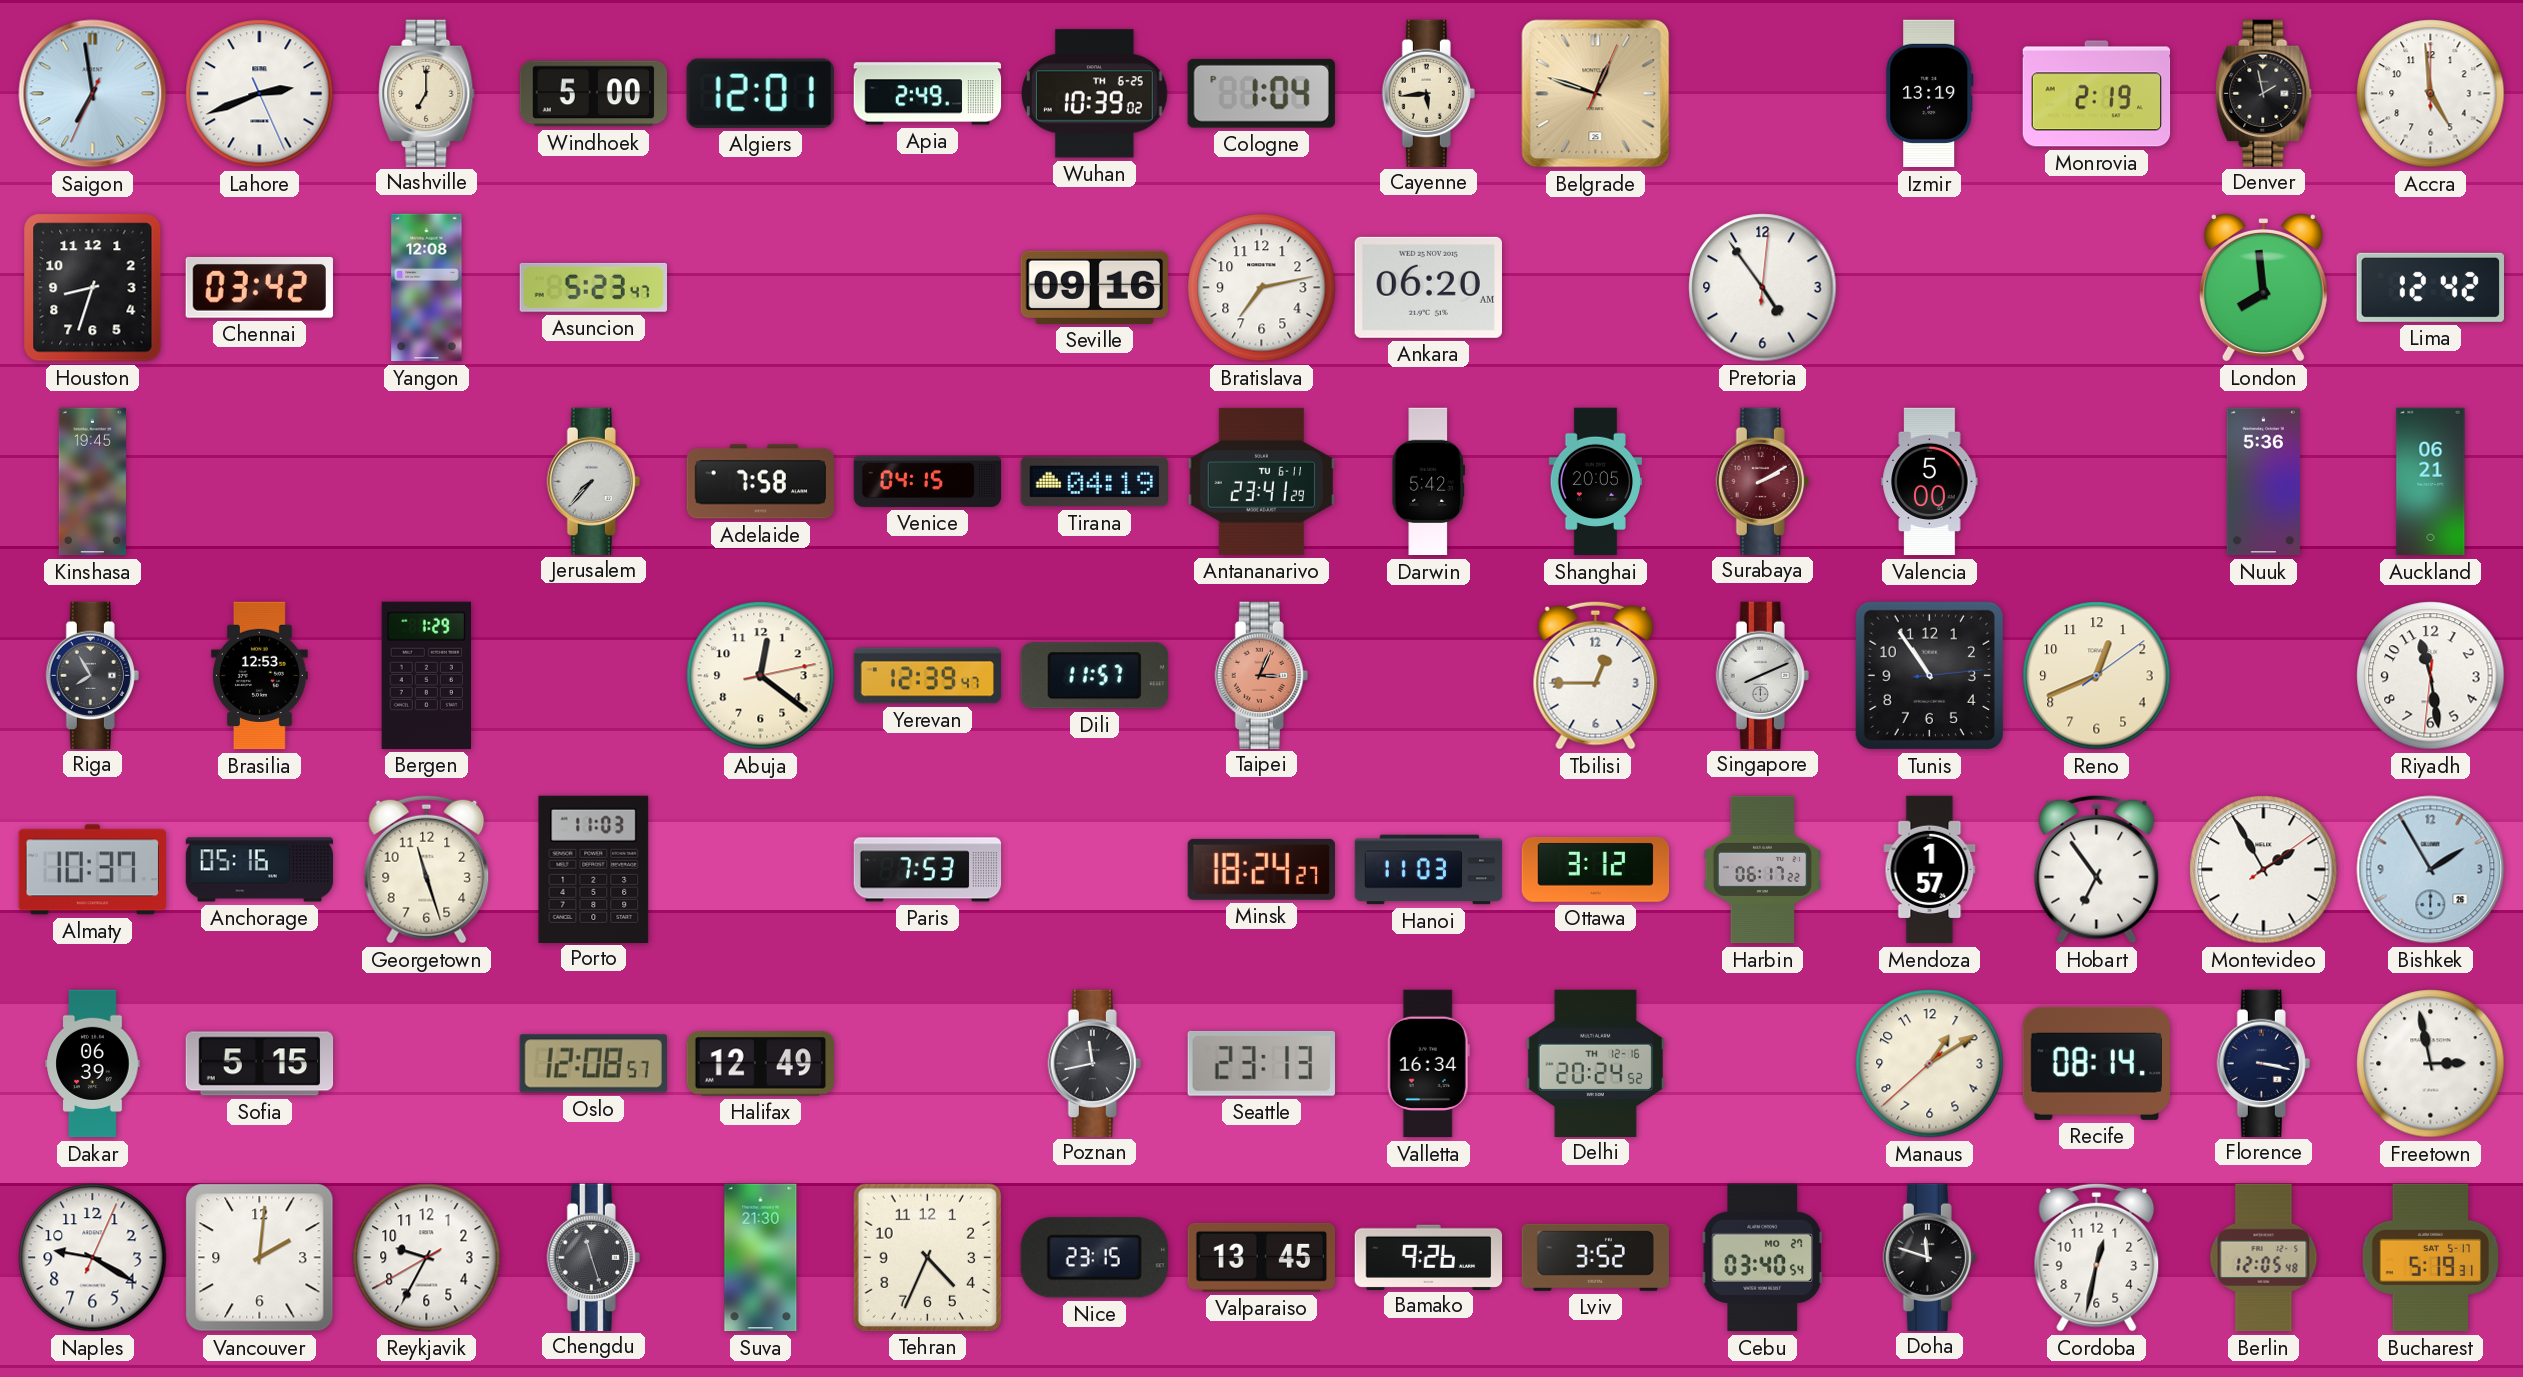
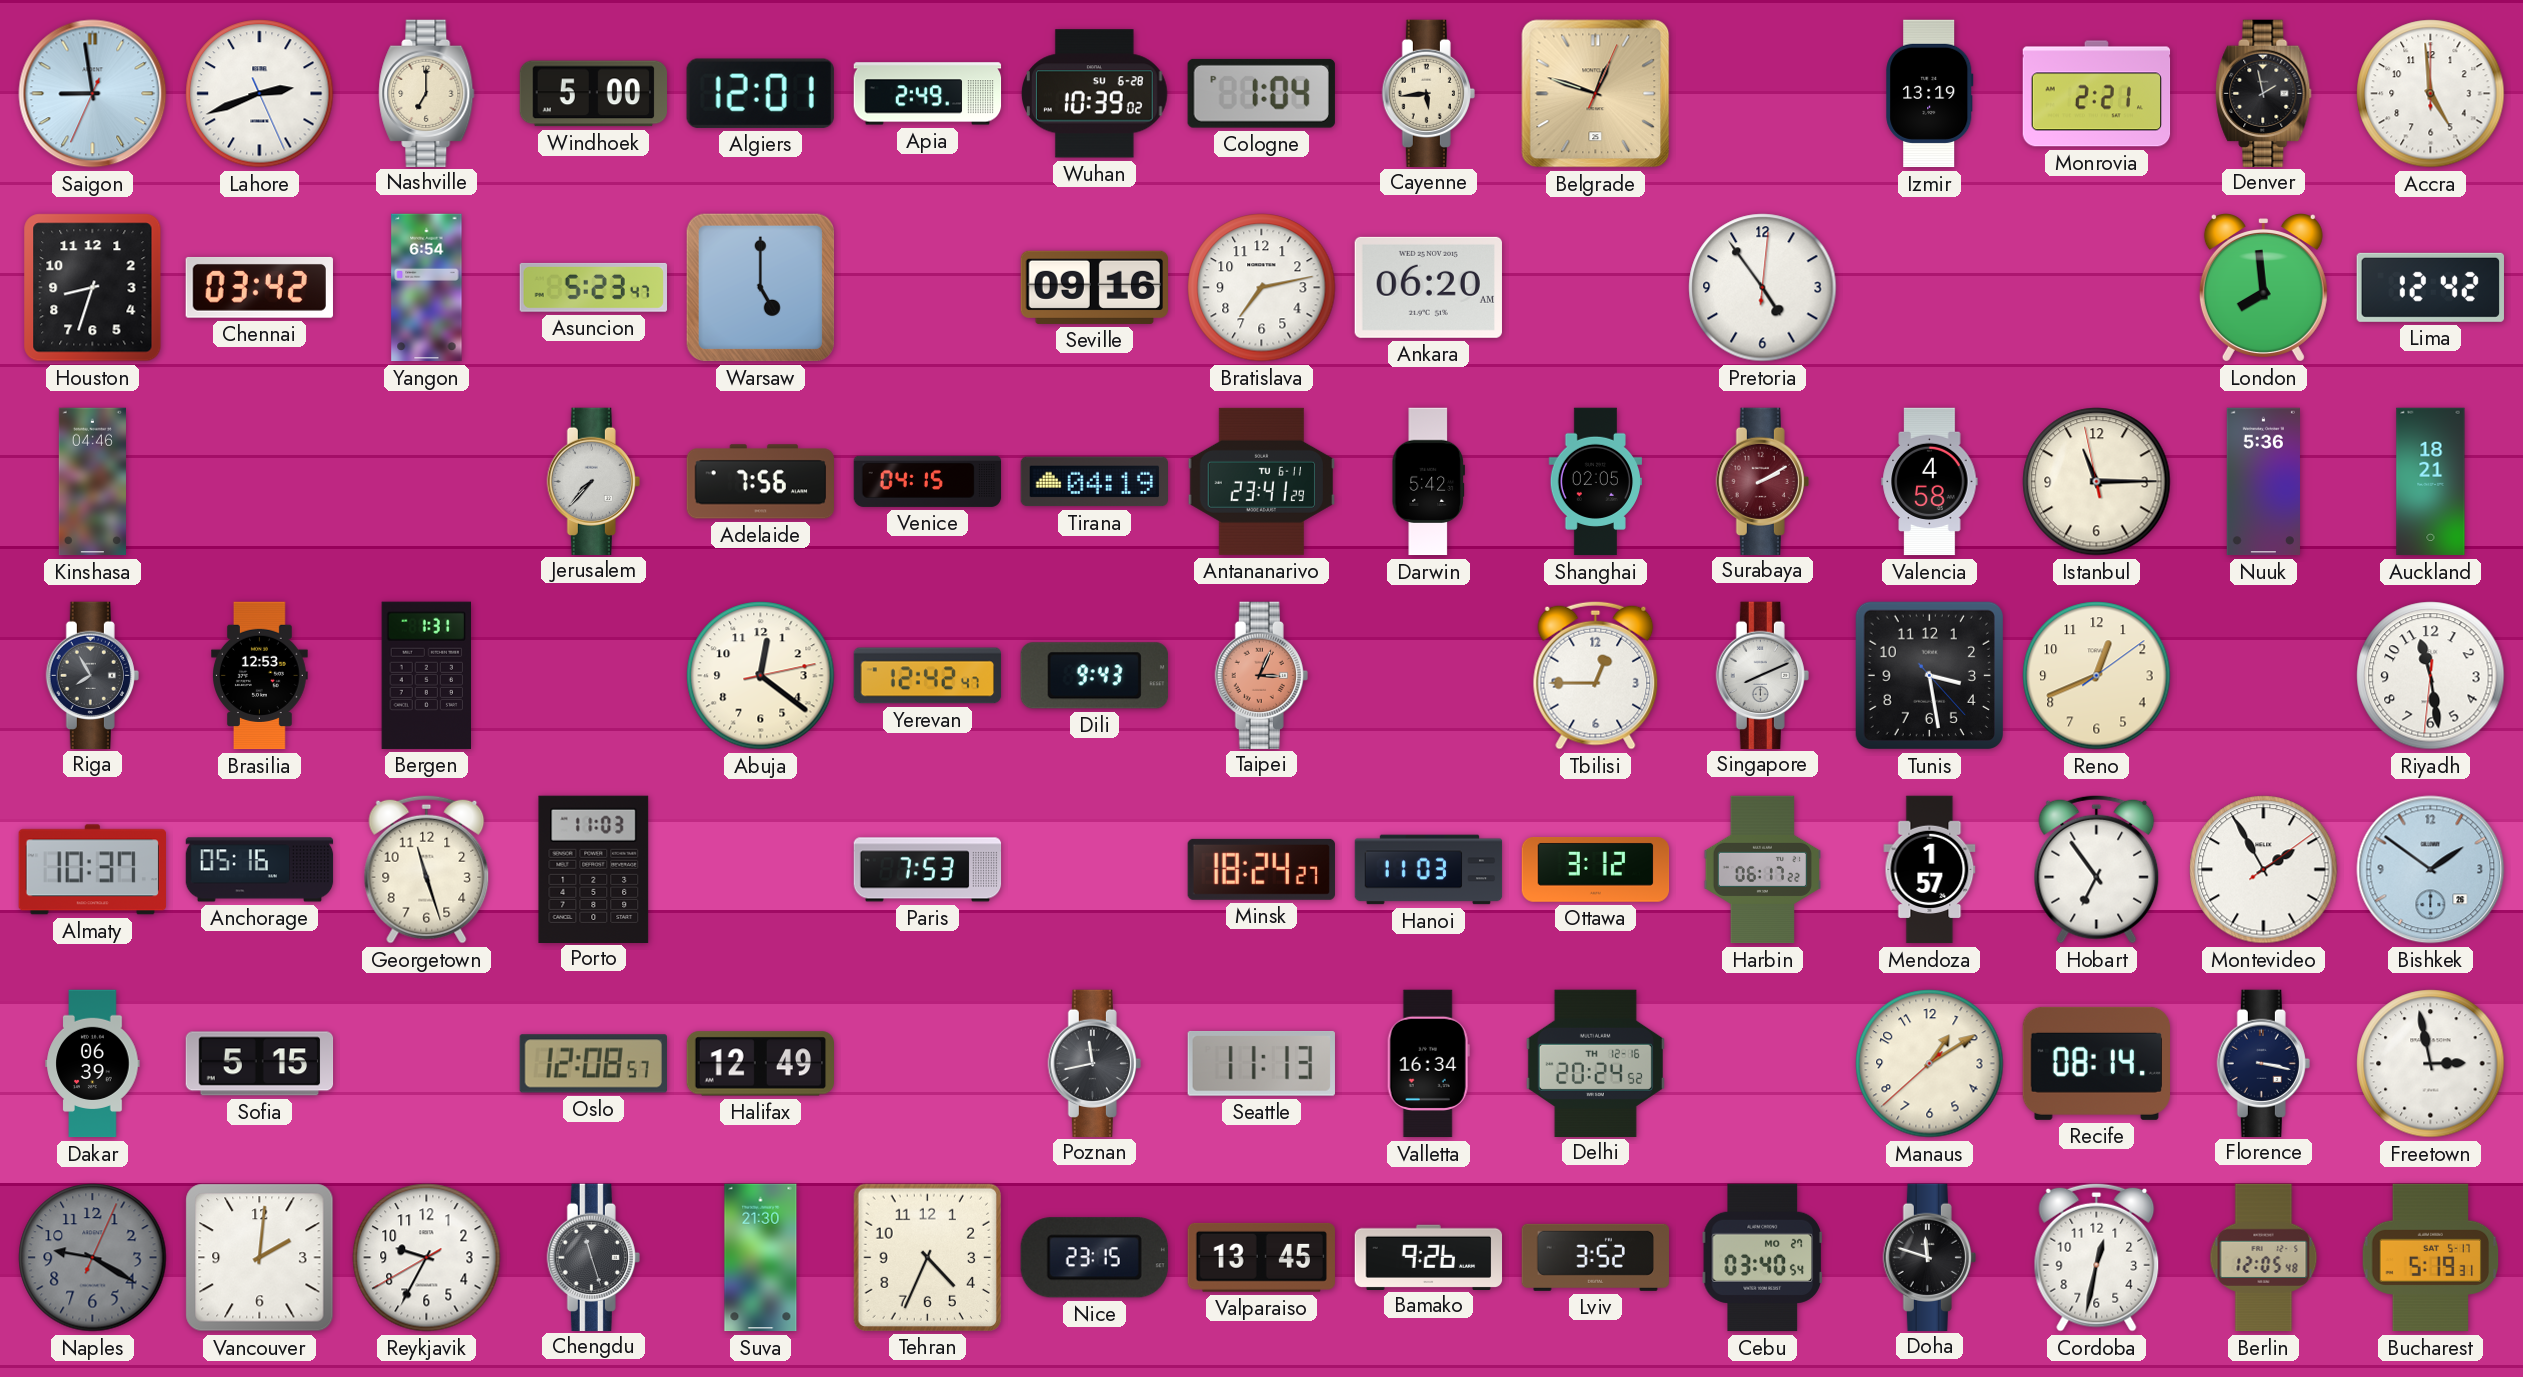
Saigon: 6:58 -> 8:58
Wuhan date: TH 6-25 -> SU 6-28
Monrovia: 2:19 -> 2:21
Yangon: 12:08 -> 6:54
Warsaw: none -> 5:00
Kinshasa: 19:45 -> 04:46
Adelaide: 7:58 -> 7:56
Shanghai: 20:05 -> 02:05
Valencia: 5:00 -> 4:58
Istanbul: none -> 11:14
Auckland: 06:21 -> 18:21
Bergen: 1:29 -> 1:31
Yerevan: 12:39 -> 12:42
Dili: 11:57 -> 9:43
Tunis: 10:54 -> 3:28
Bishkek: 1:55 -> 1:51
Seattle: 23:13 -> 11:13
Naples dial: white -> grey
